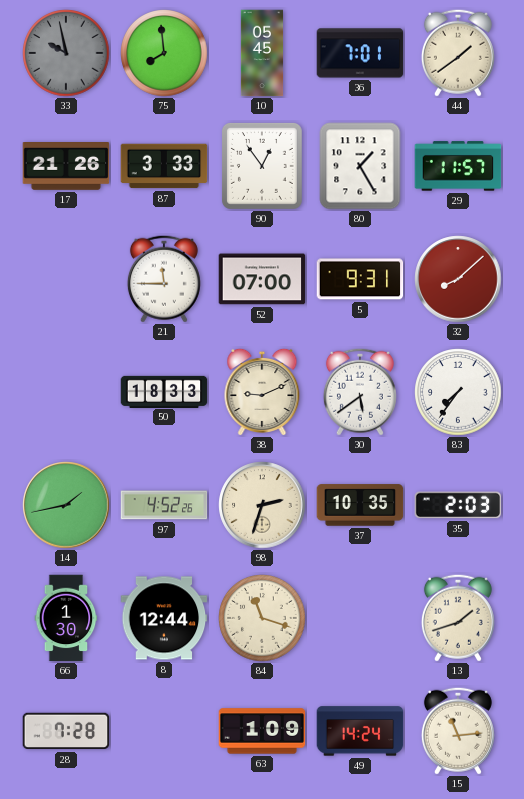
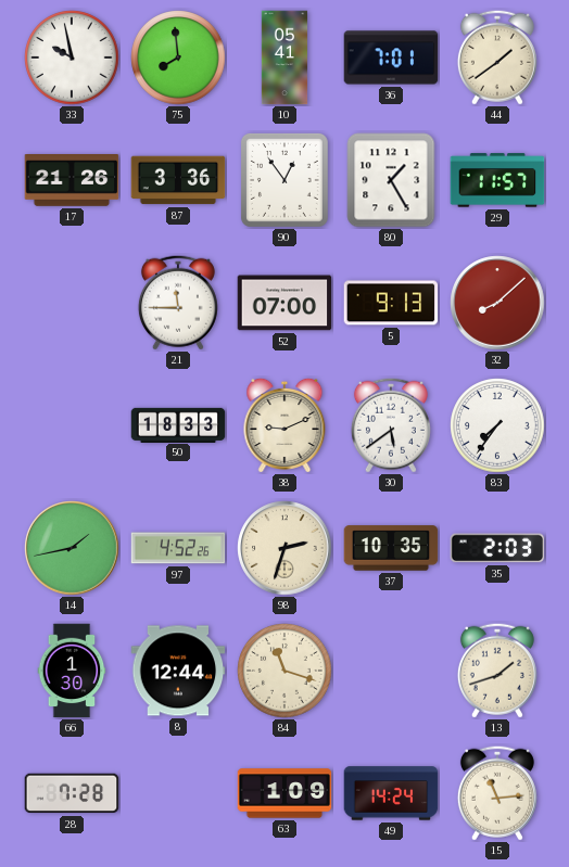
33 dial: grey -> white
10: 05:45 -> 05:41
87: 3:33 -> 3:36
5: 9:31 -> 9:13
